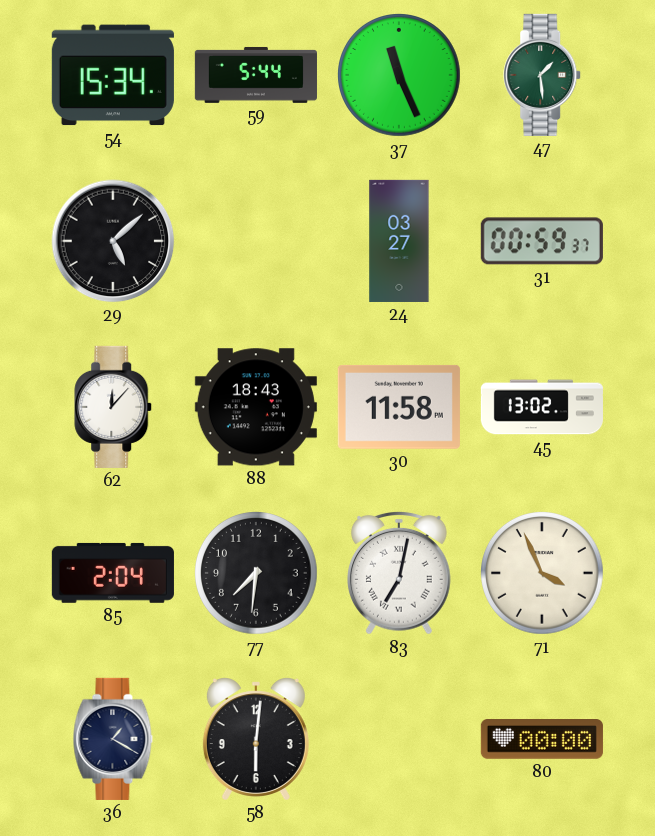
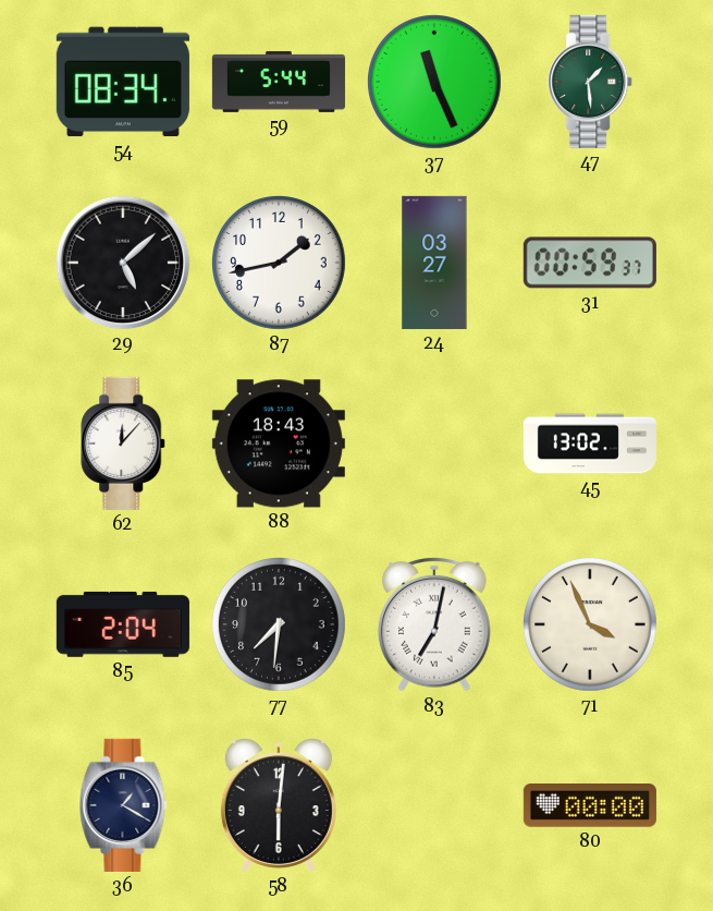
54: 15:34 -> 08:34
87: none -> 1:43
30: 11:58 -> none
